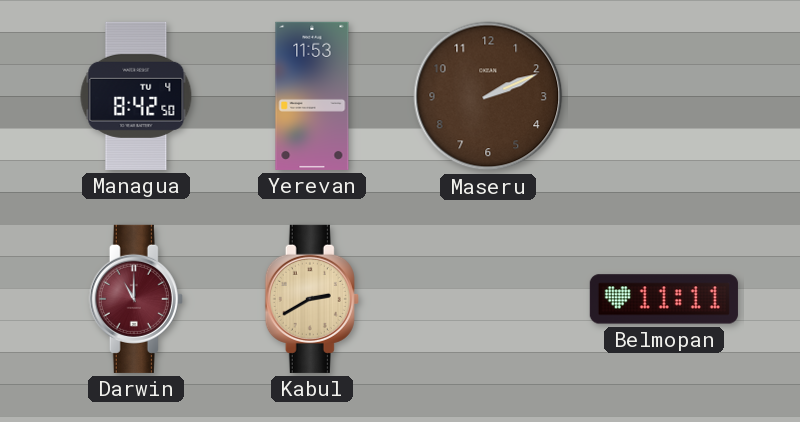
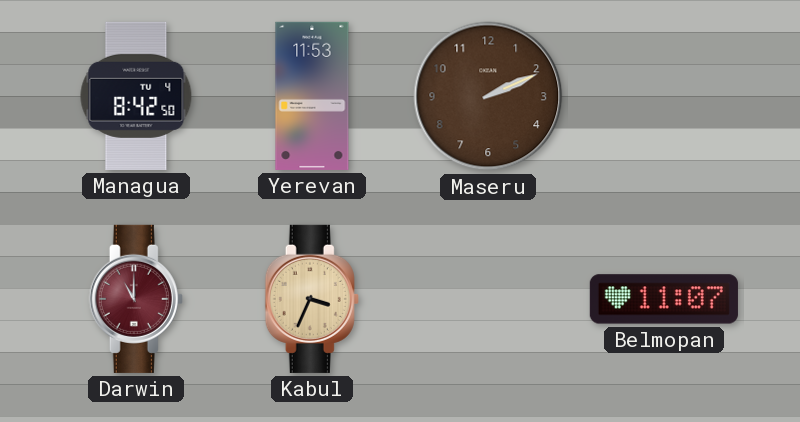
Kabul: 2:40 -> 3:34
Belmopan: 11:11 -> 11:07
